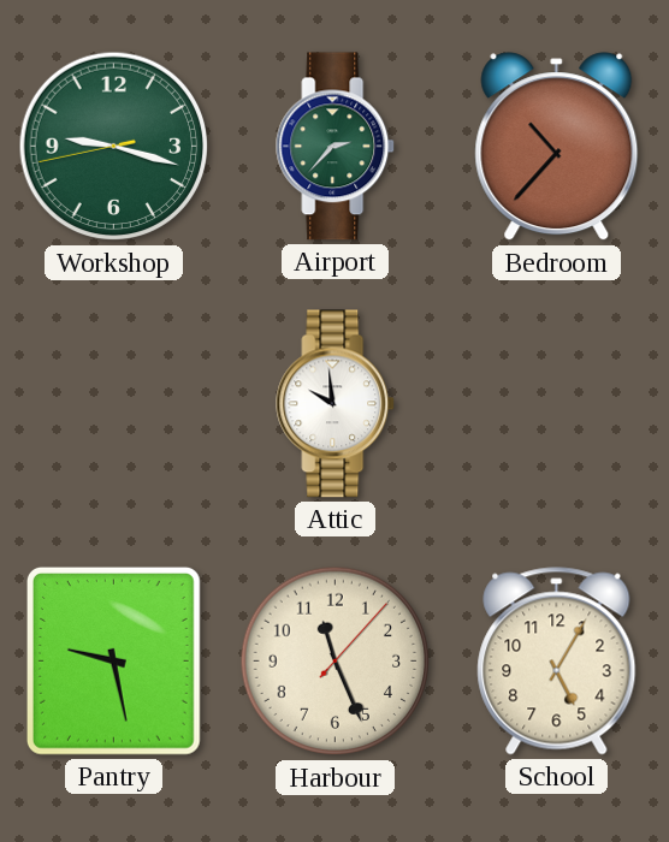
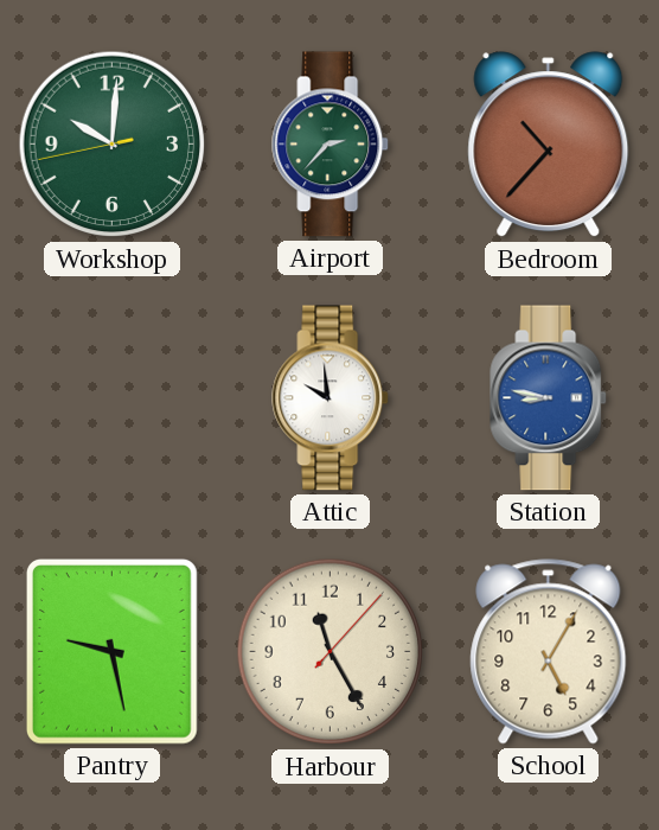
Workshop: 9:17 -> 10:00
Station: none -> 8:47
Harbour: 11:26 -> 11:25
